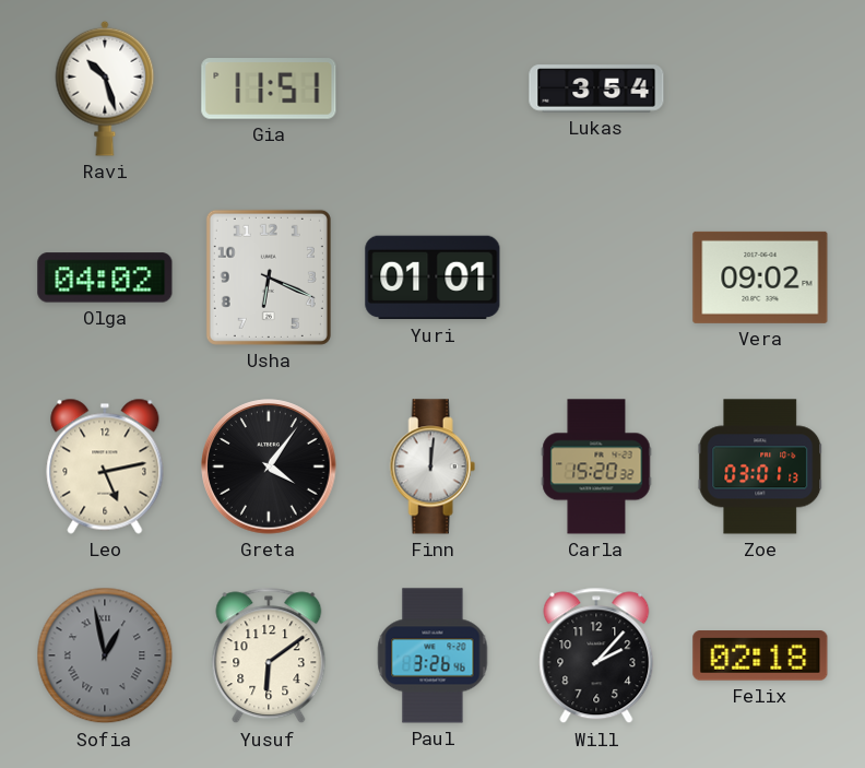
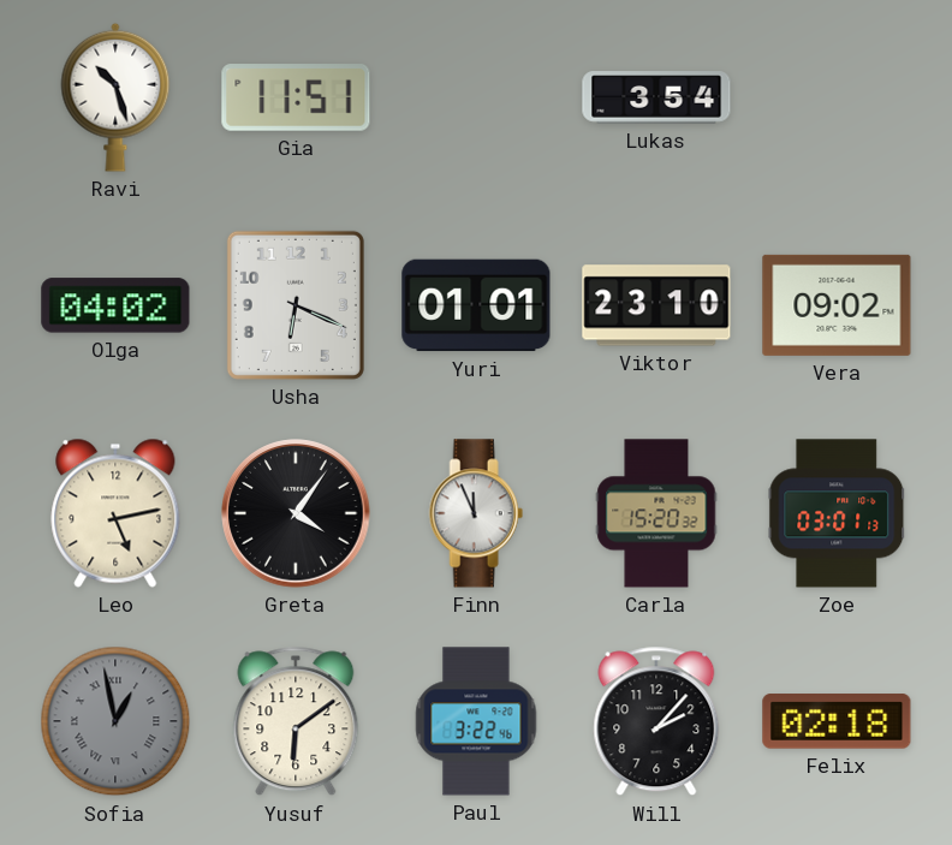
Viktor: none -> 23:10
Finn: 12:01 -> 11:56
Paul: 3:26 -> 3:22
